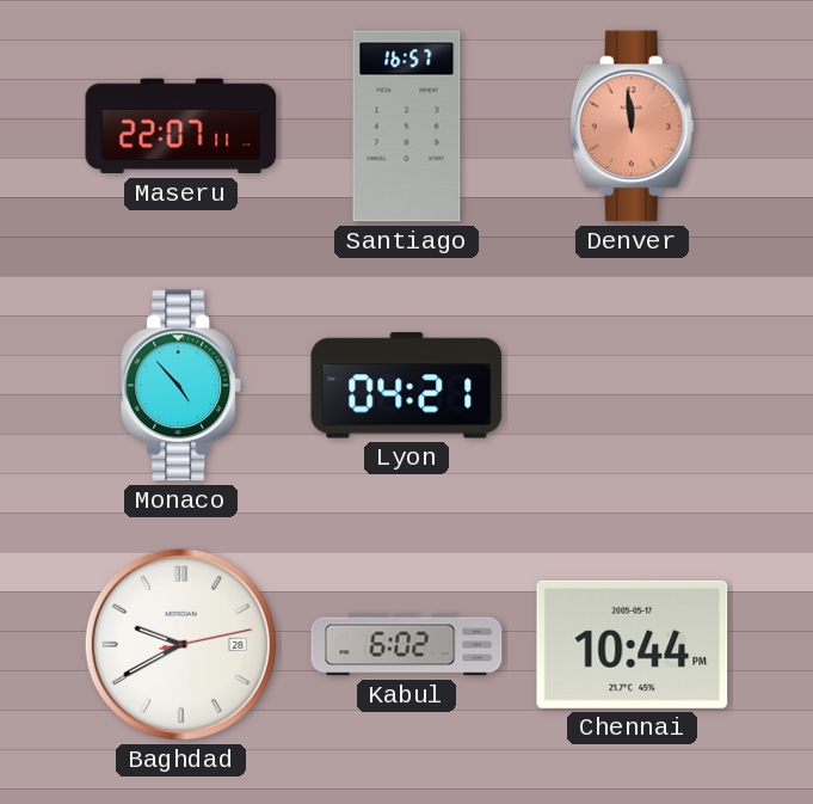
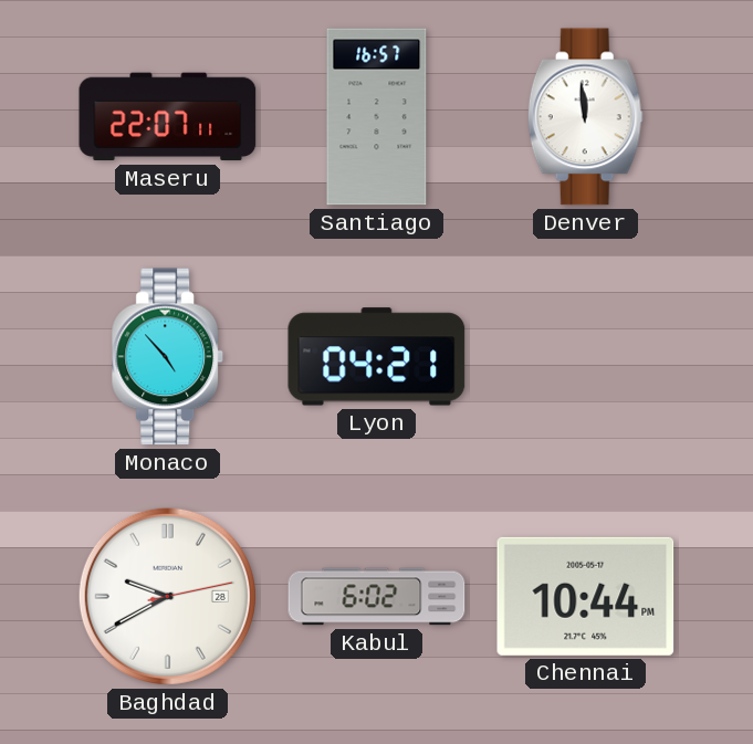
Denver dial: salmon -> white
